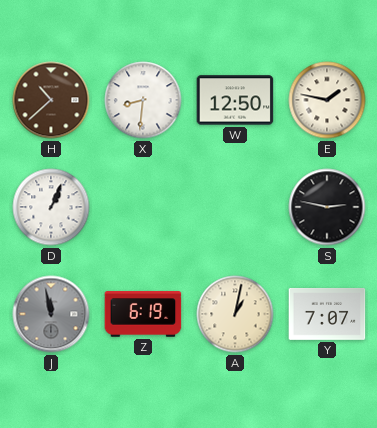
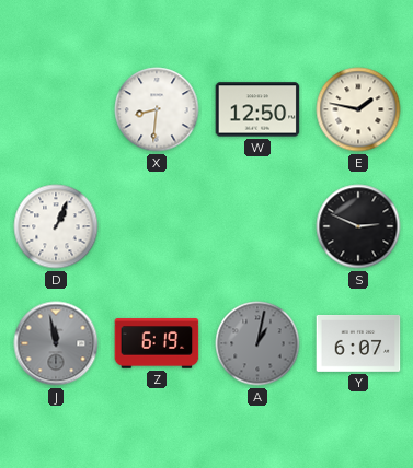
H: 10:38 -> none
S: 2:47 -> 2:49
A dial: cream -> grey
Y: 7:07 -> 6:07
